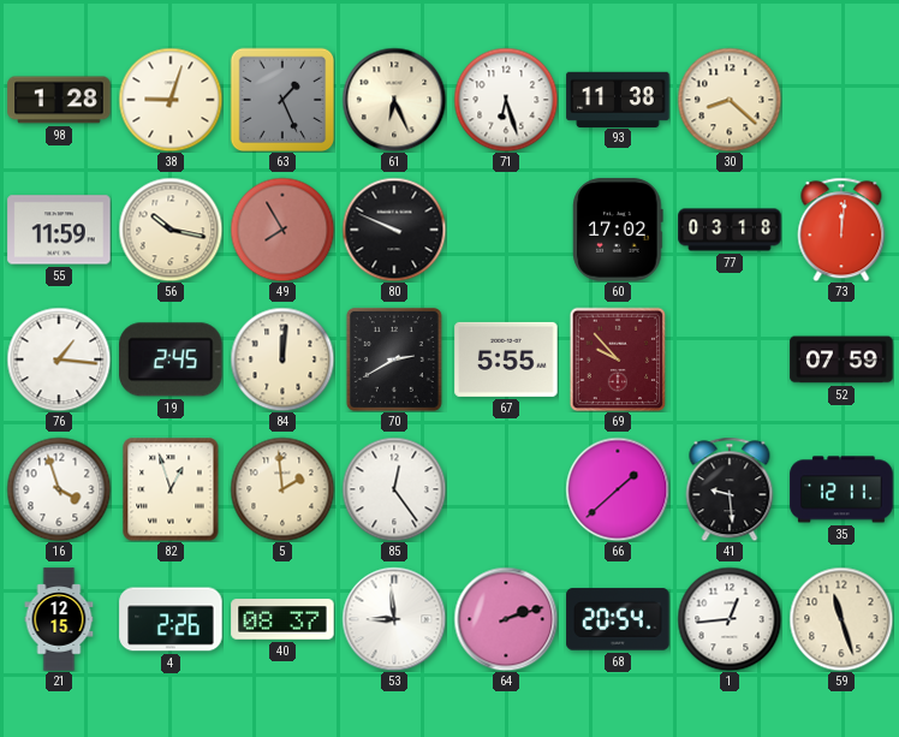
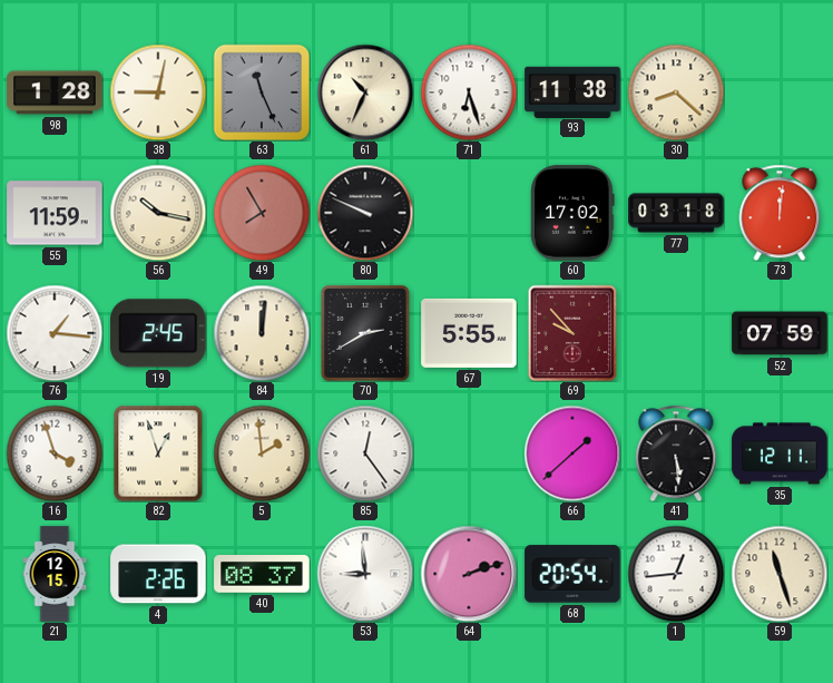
38: 9:03 -> 9:02
63: 1:26 -> 11:26
61: 6:26 -> 10:34
41: 9:29 -> 5:29
